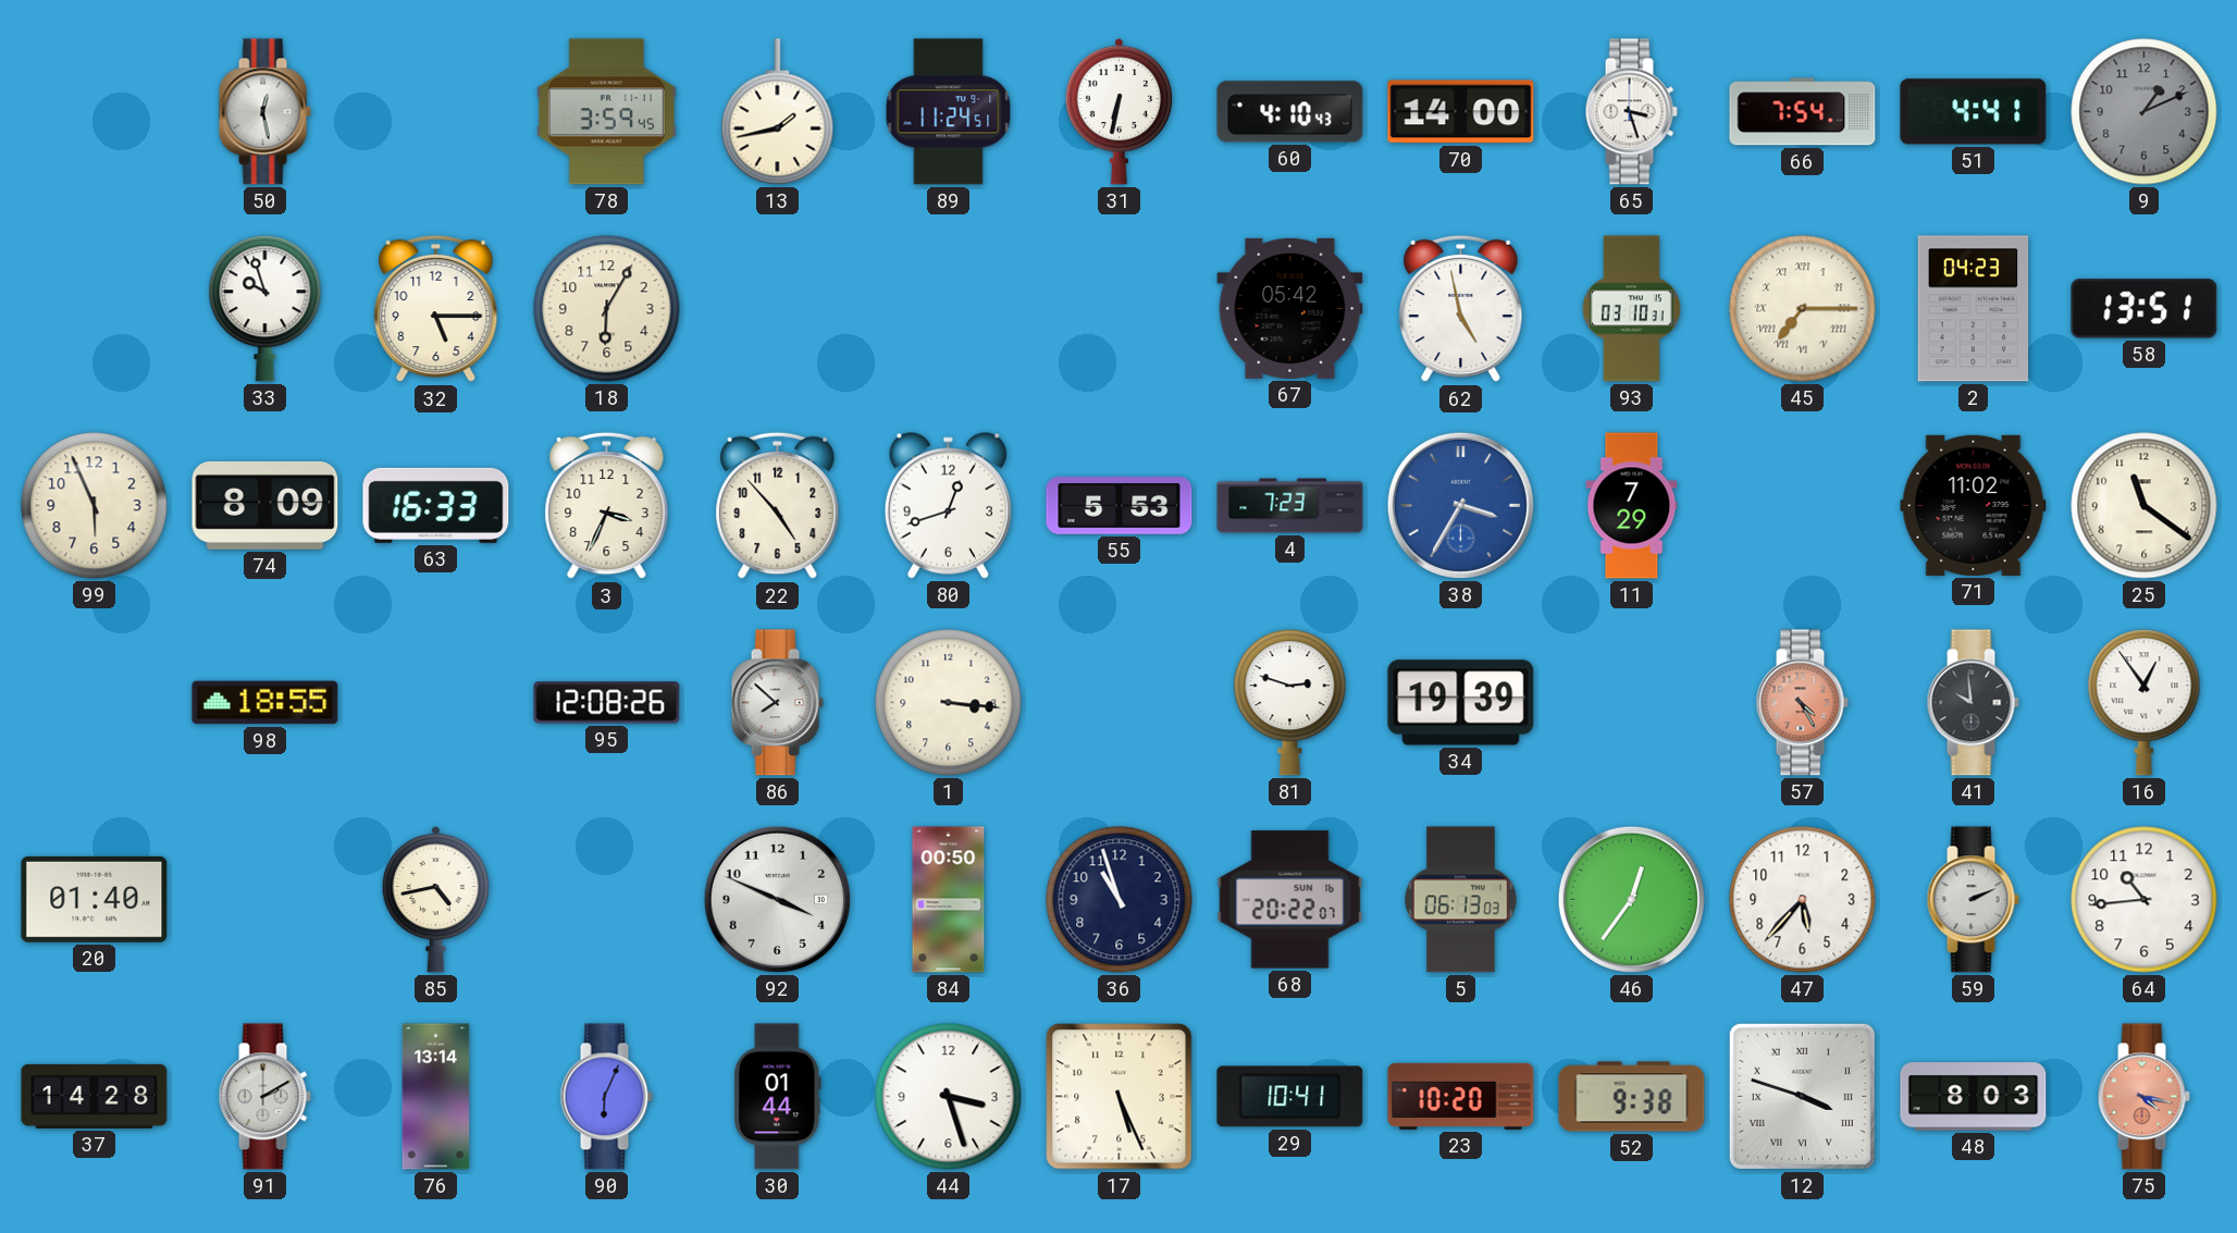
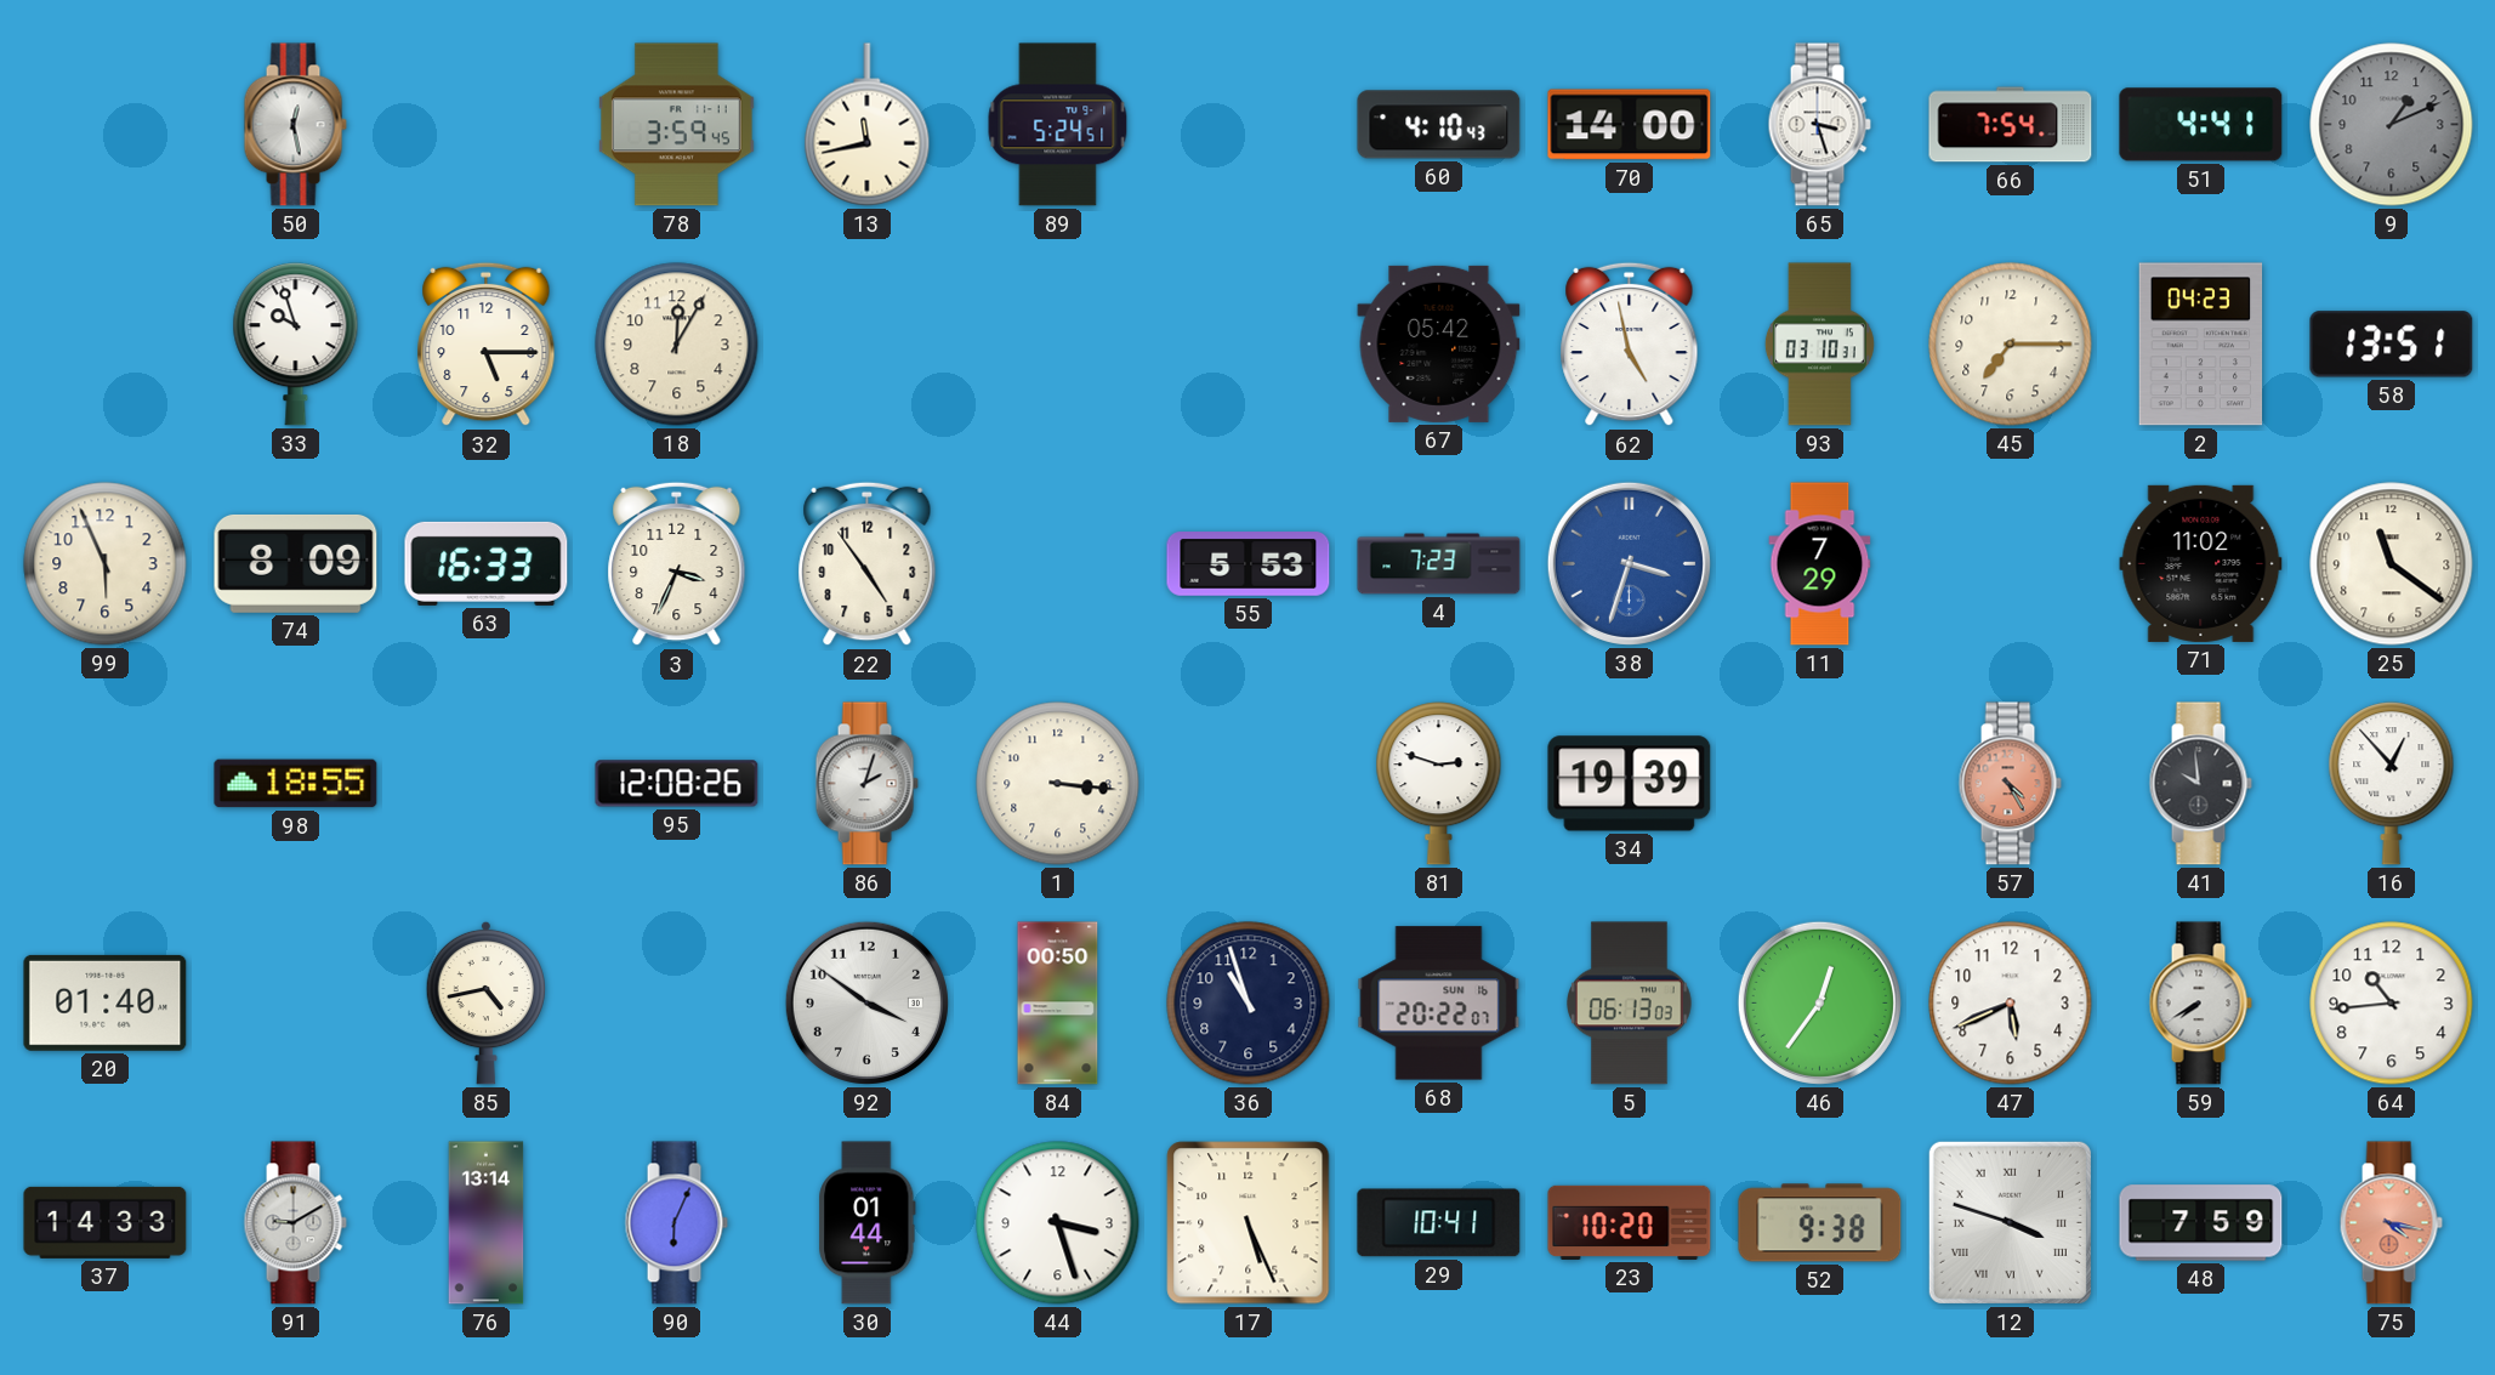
13: 1:43 -> 11:43
89: 11:24 -> 5:24
31: 6:32 -> none
18: 6:05 -> 12:05
45 numerals: Roman -> Arabic
22: 4:53 -> 4:54
80: 12:42 -> none
38: 3:35 -> 3:33
86: 7:52 -> 2:03
16: 12:54 -> 12:53
92: 3:49 -> 3:51
47: 5:37 -> 5:41
59: 2:11 -> 7:40
37: 14:28 -> 14:33
91: 2:10 -> 9:10
48: 8:03 -> 7:59
